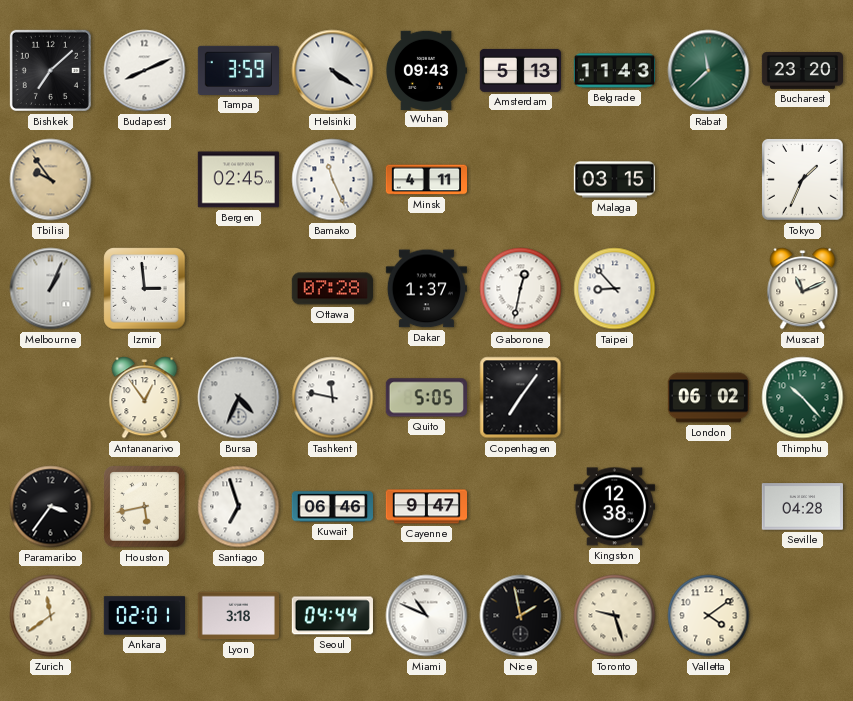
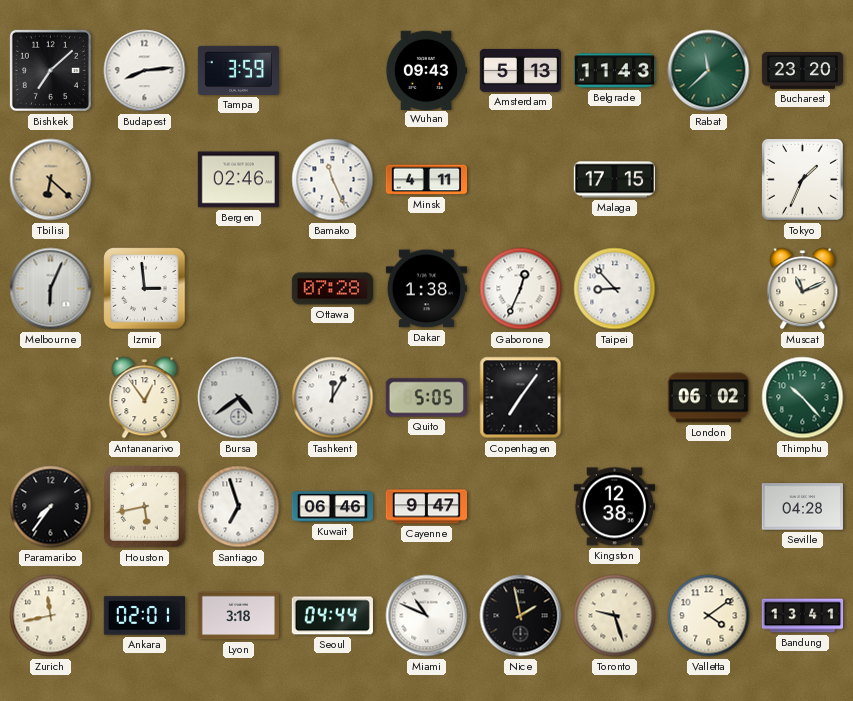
Budapest: 8:11 -> 8:14
Helsinki: 4:21 -> none
Tbilisi: 9:54 -> 6:22
Bergen: 02:45 -> 02:46
Malaga: 03:15 -> 17:15
Melbourne: 1:04 -> 6:04
Dakar: 1:37 -> 1:38
Gaborone: 12:32 -> 12:34
Bursa: 4:34 -> 4:39
Tashkent: 11:47 -> 12:05
Paramaribo: 3:36 -> 7:36
Zurich: 11:39 -> 11:43
Bandung: none -> 13:41
